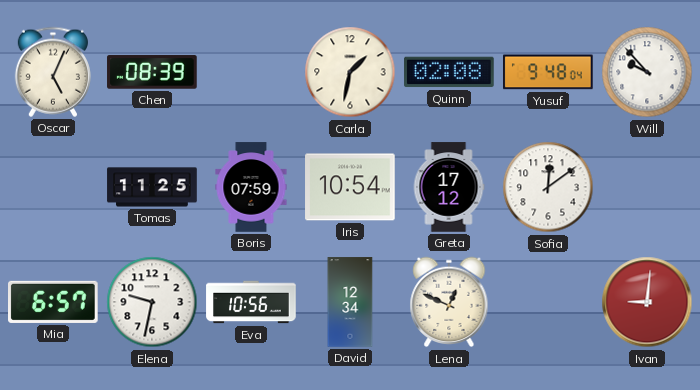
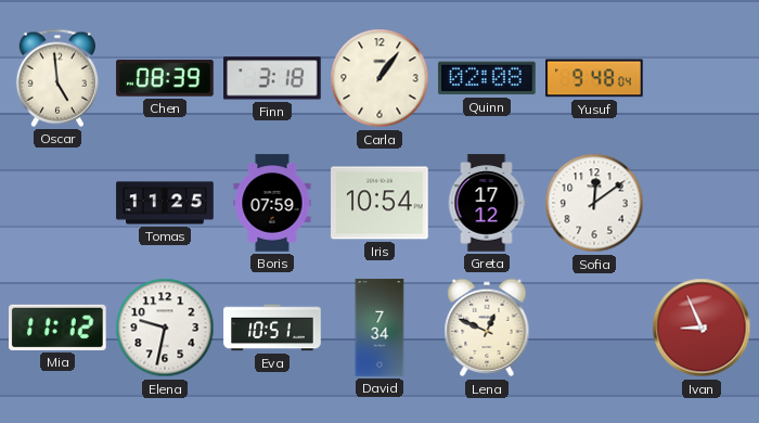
Oscar: 5:04 -> 4:59
Finn: none -> 3:18
Carla: 1:32 -> 1:06
Will: 9:53 -> none
Mia: 6:57 -> 11:12
Eva: 10:56 -> 10:51
David: 12:34 -> 7:34
Ivan: 9:01 -> 8:56
